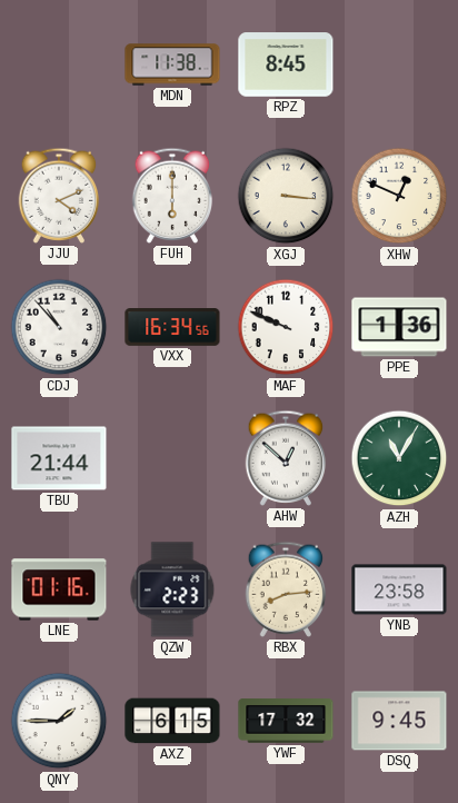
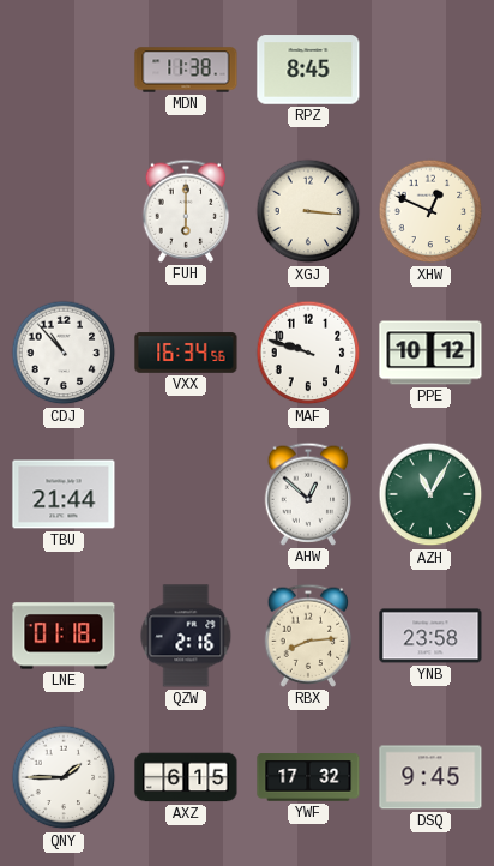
JJU: 4:11 -> none
MAF: 9:49 -> 9:48
PPE: 1:36 -> 10:12
LNE: 01:16 -> 01:18
QZW: 2:23 -> 2:16
